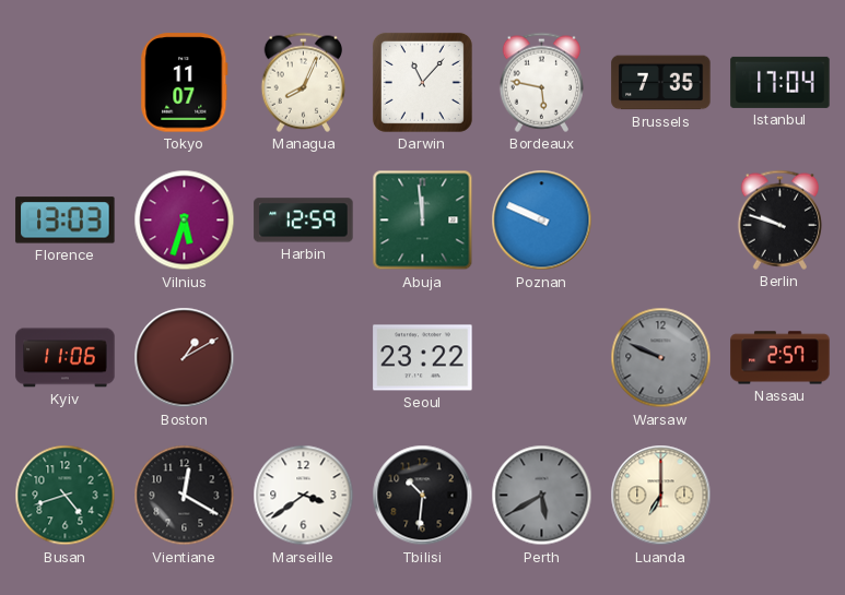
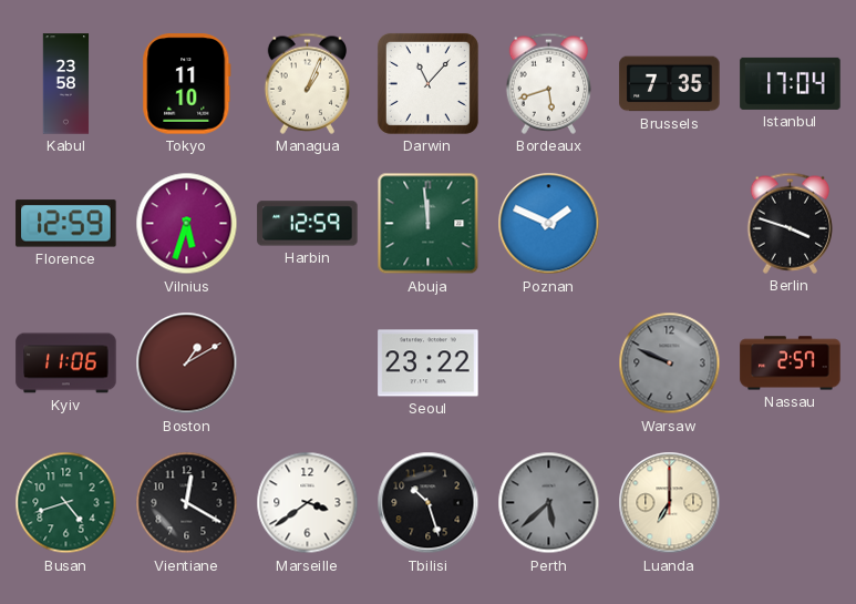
Kabul: none -> 23:58
Tokyo: 11:07 -> 11:10
Managua: 8:04 -> 1:04
Bordeaux: 5:47 -> 5:42
Florence: 13:03 -> 12:59
Poznan: 9:49 -> 1:49
Berlin: 9:48 -> 3:48
Tbilisi: 10:31 -> 10:27
Perth: 5:40 -> 5:38
